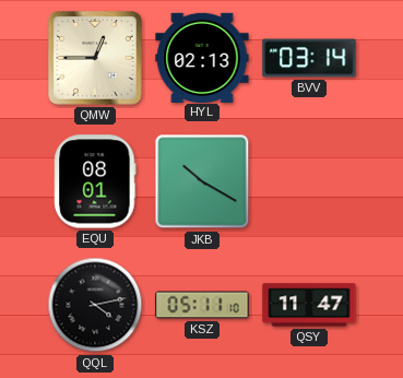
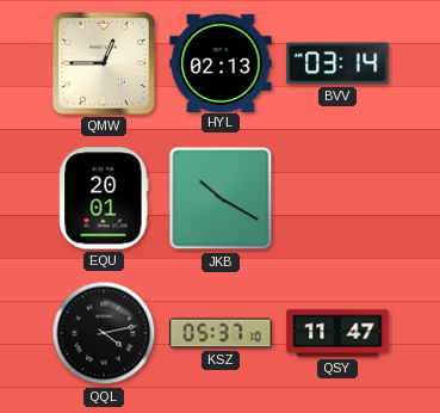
EQU: 08:01 -> 20:01
KSZ: 05:11 -> 05:37
